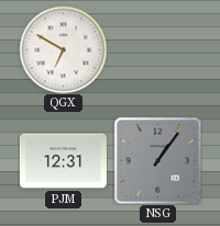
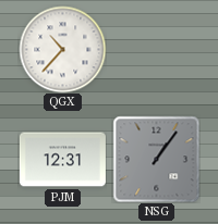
QGX: 6:50 -> 10:37
